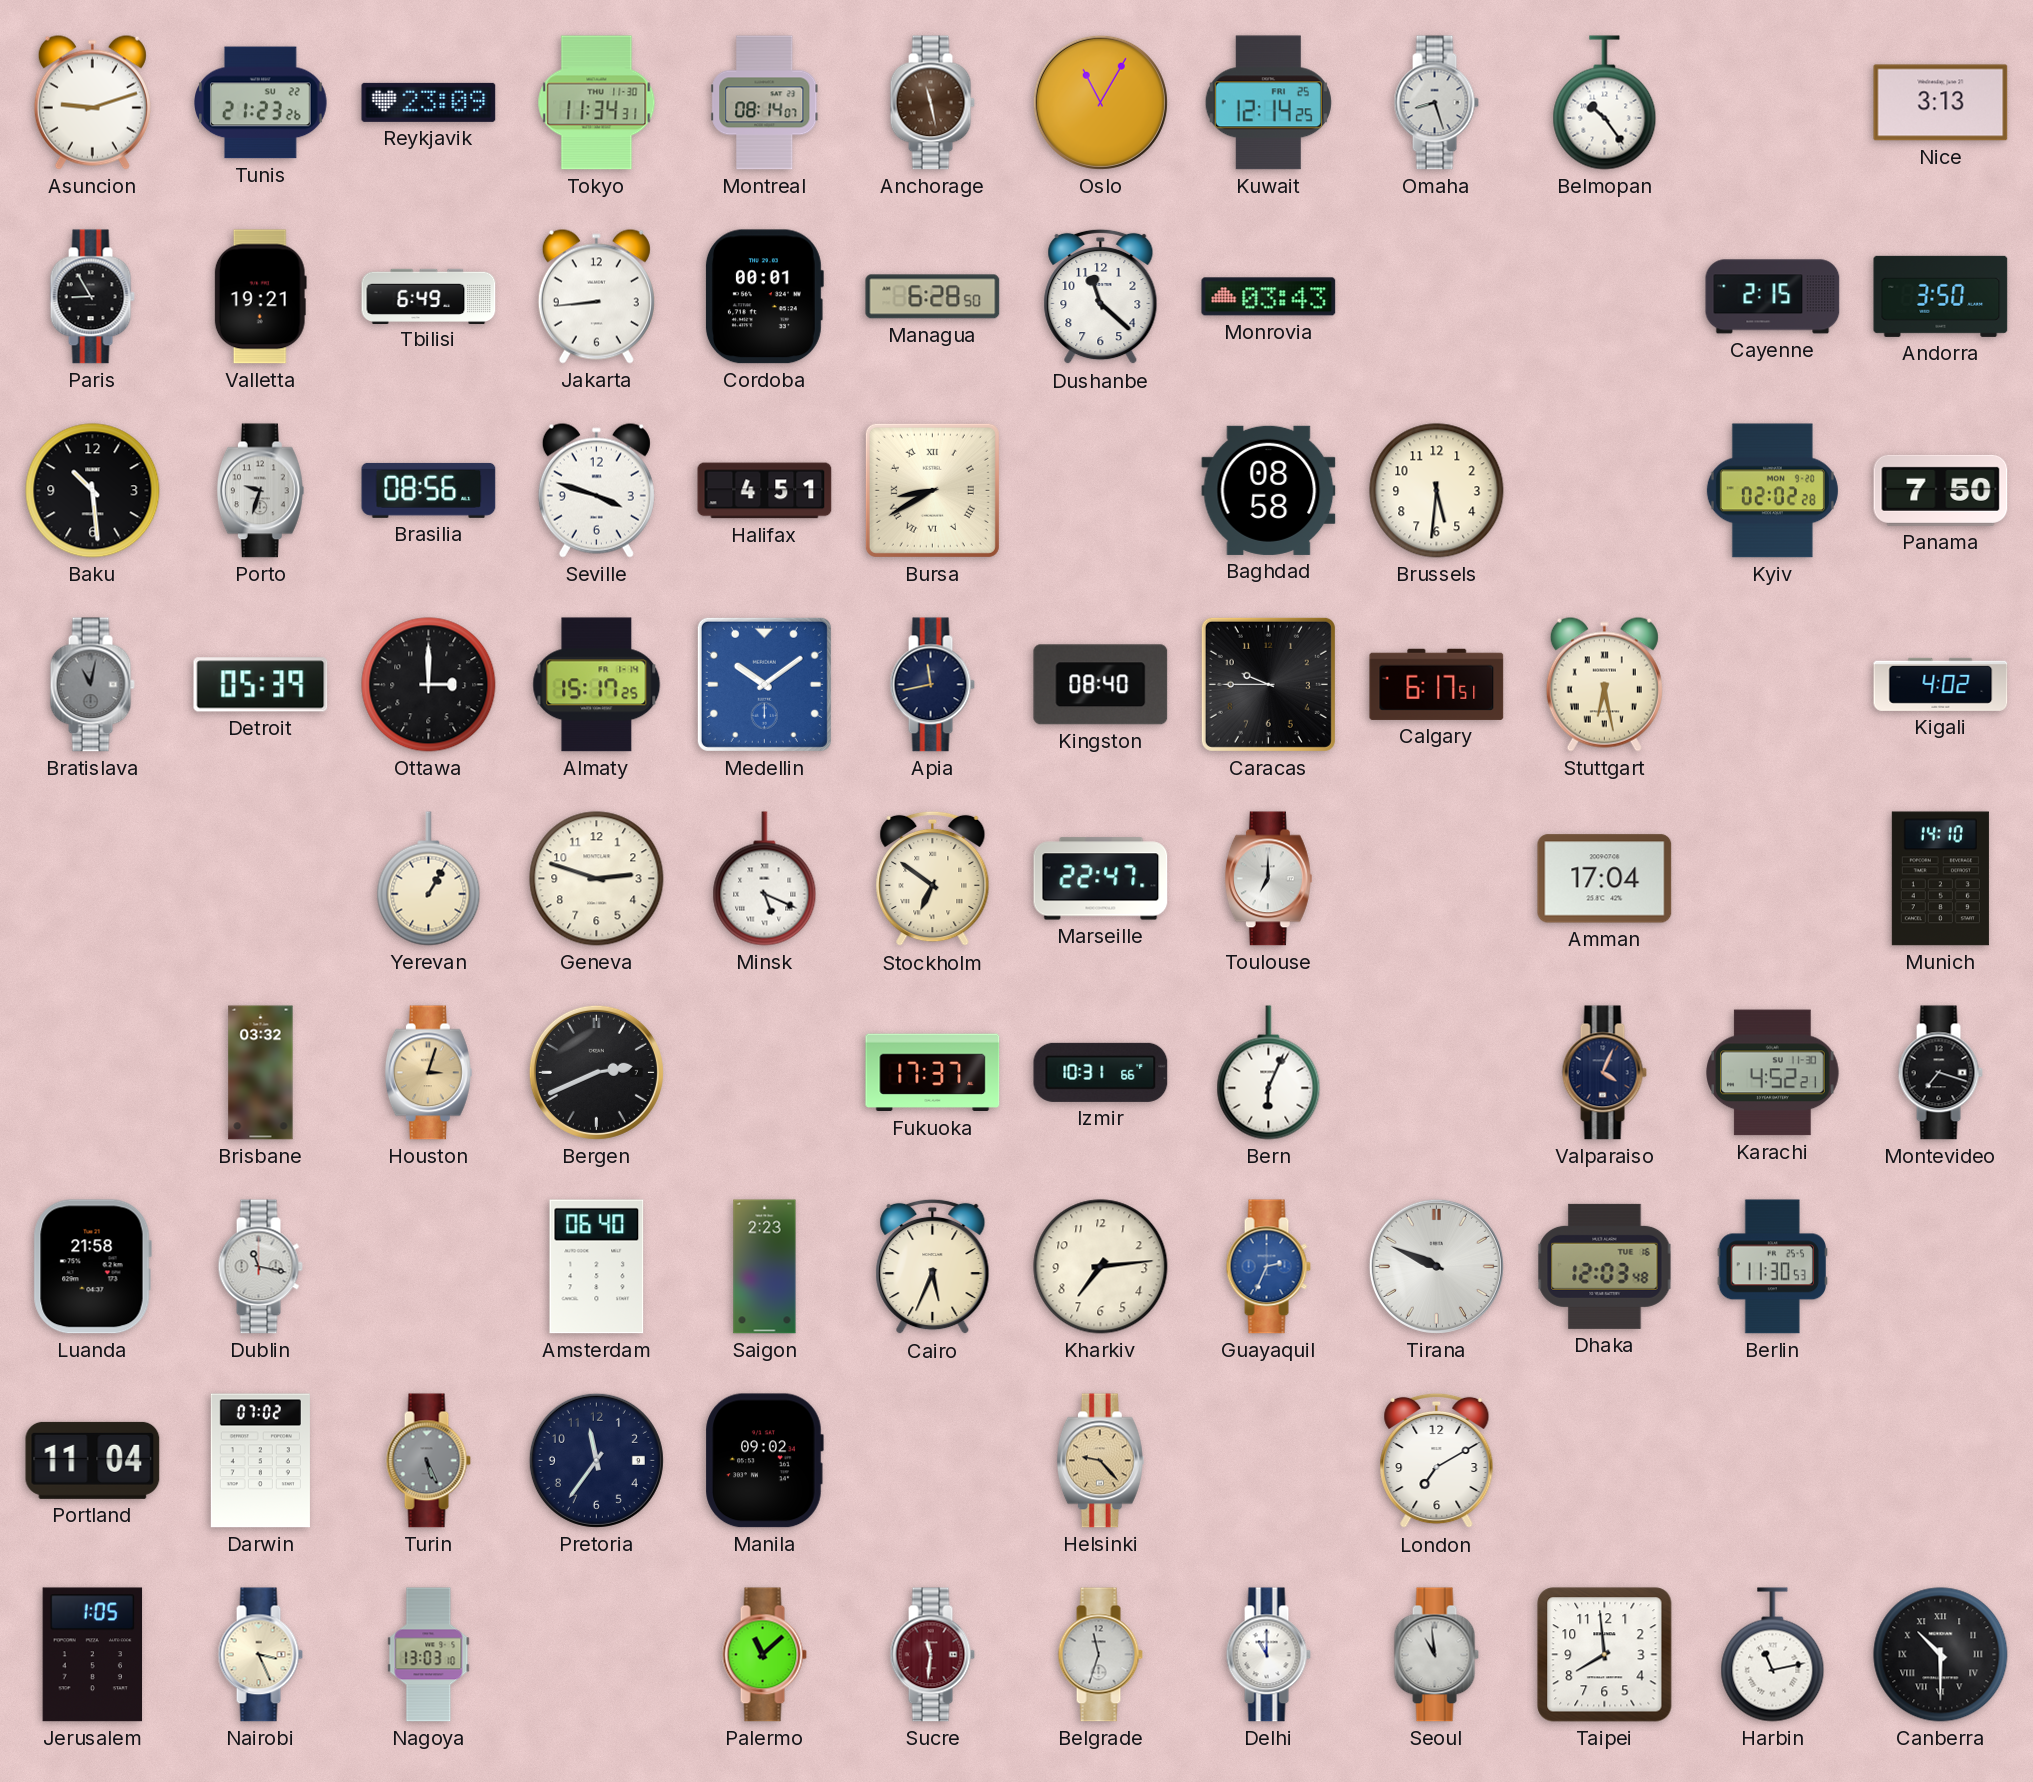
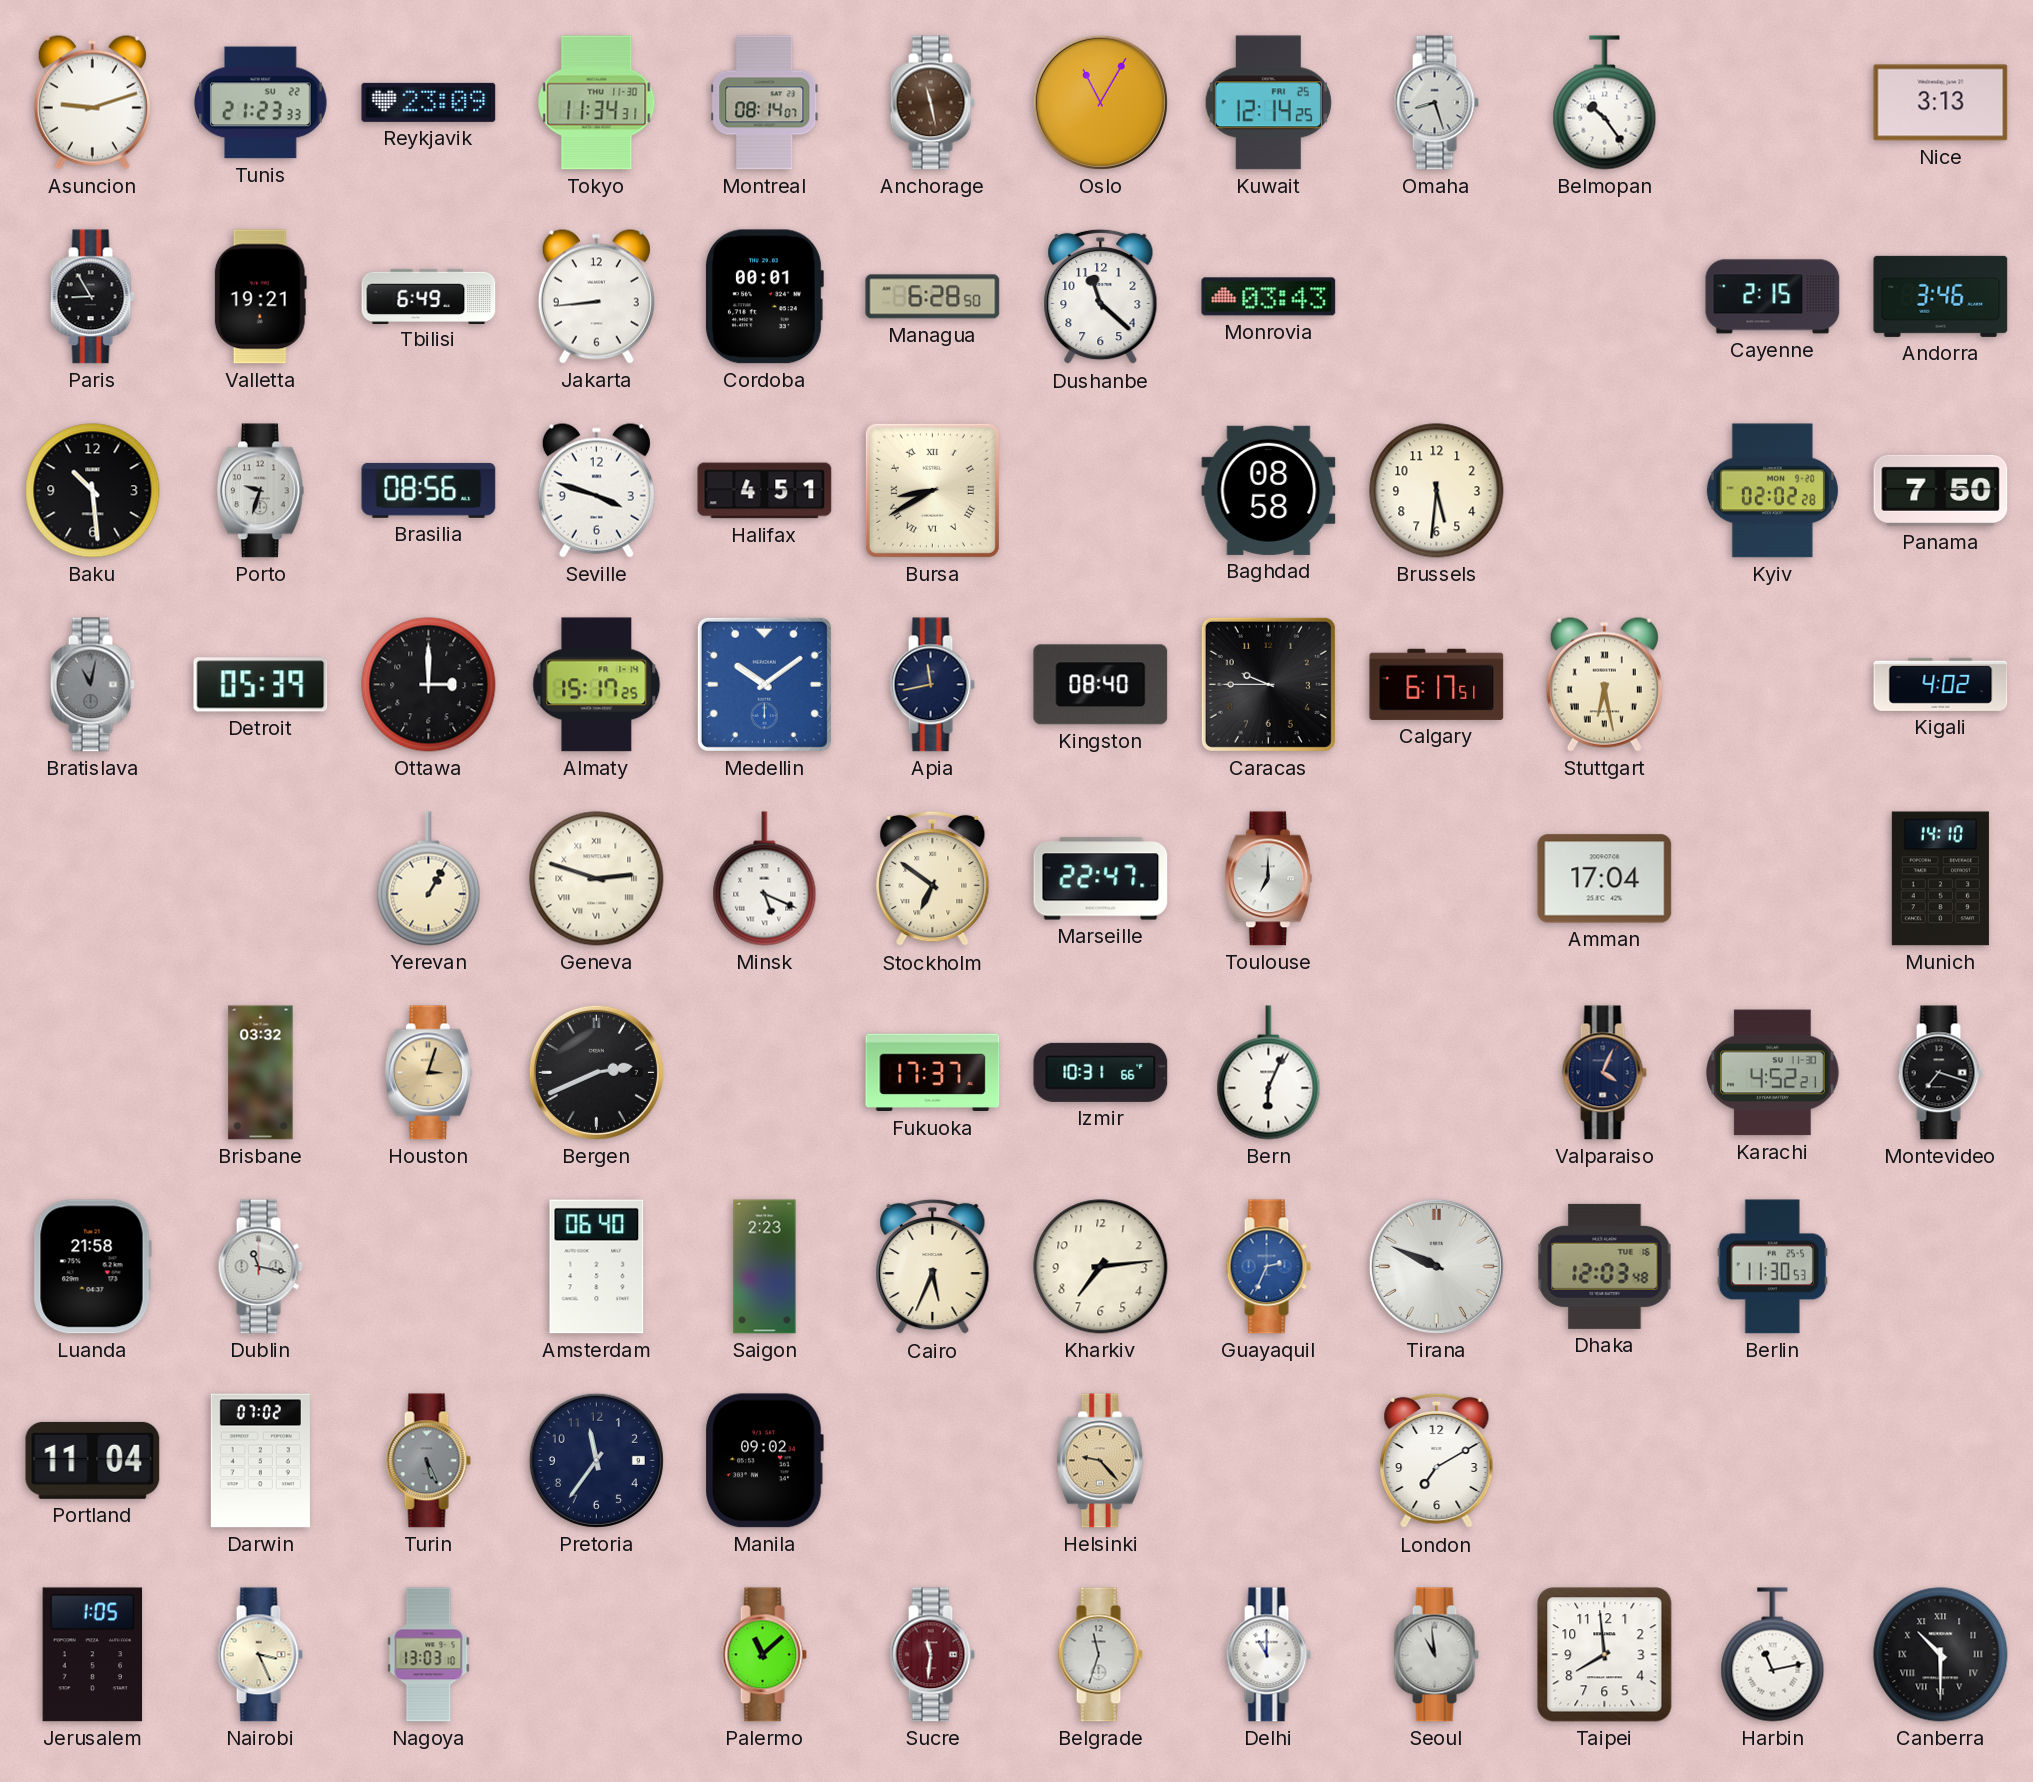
Tunis: 21:23:26 -> 21:23:33
Andorra: 3:50 -> 3:46
Geneva numerals: Arabic -> Roman
